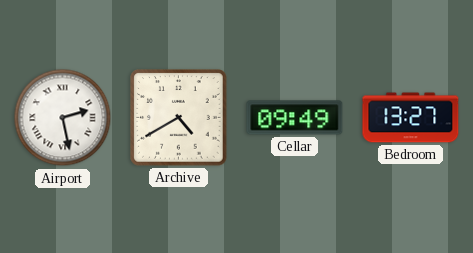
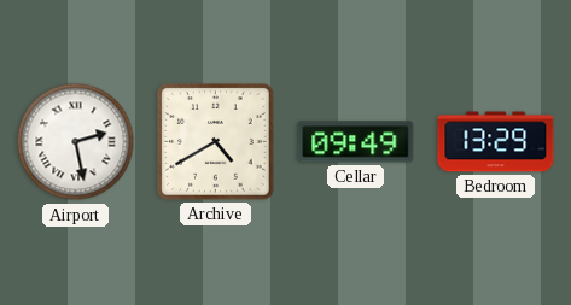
Bedroom: 13:27 -> 13:29
